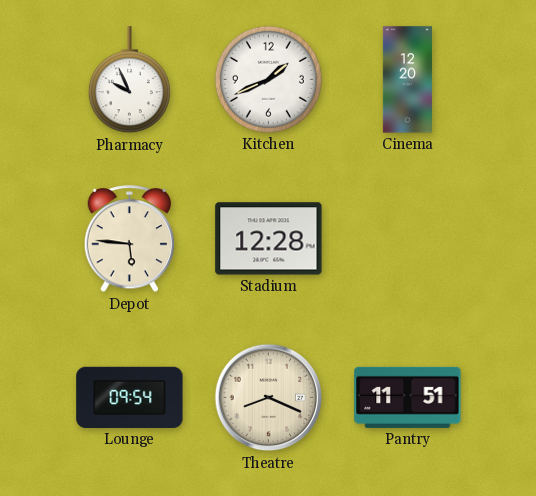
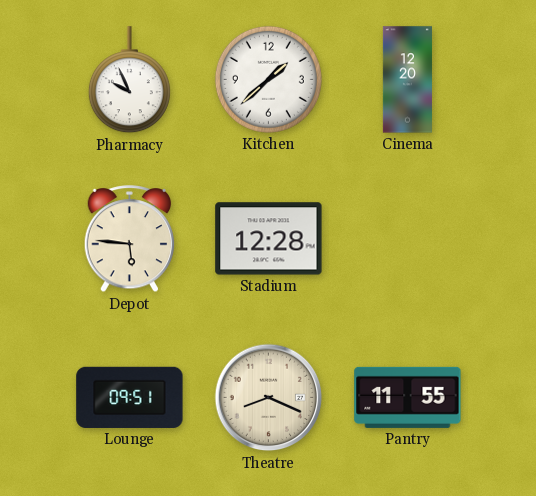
Kitchen: 1:41 -> 1:38
Lounge: 09:54 -> 09:51
Pantry: 11:51 -> 11:55
